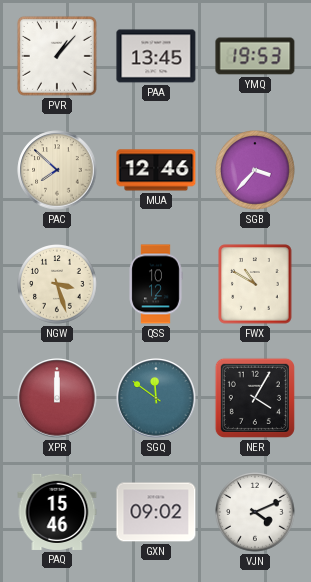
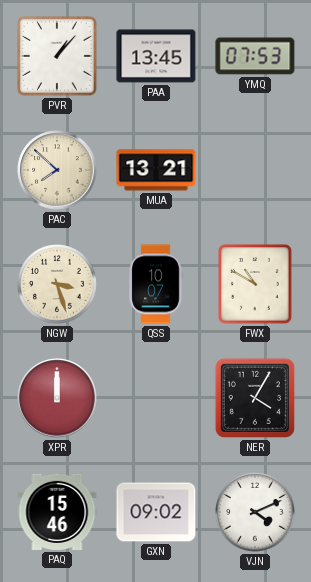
YMQ: 19:53 -> 07:53
MUA: 12:46 -> 13:21
SGB: 3:37 -> none
QSS: 10:12 -> 10:07
SGQ: 11:51 -> none
